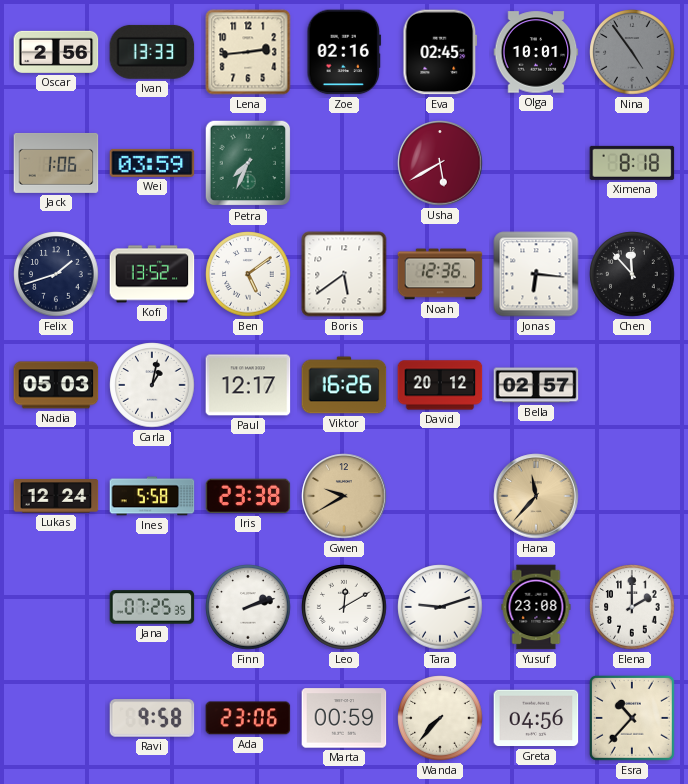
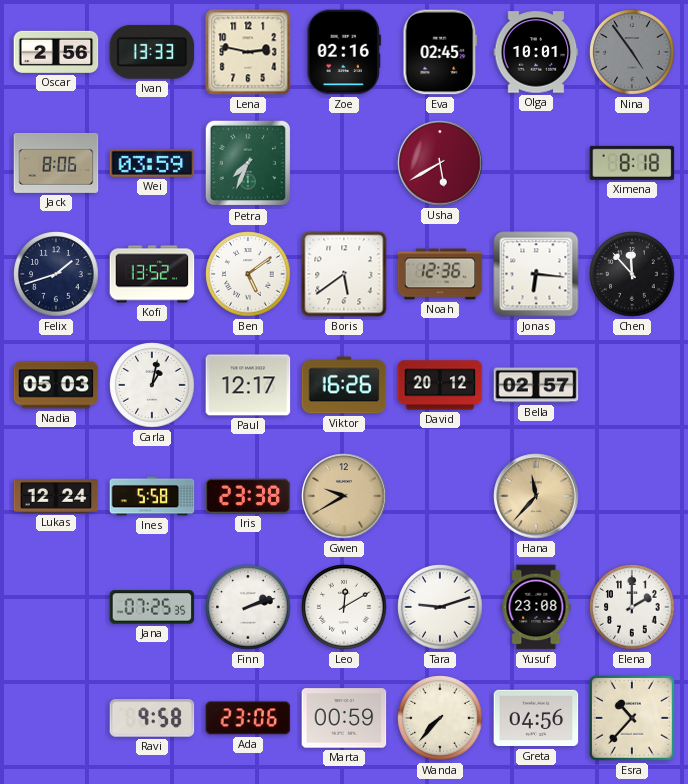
Lena: 2:44 -> 2:47
Jack: 1:06 -> 8:06
